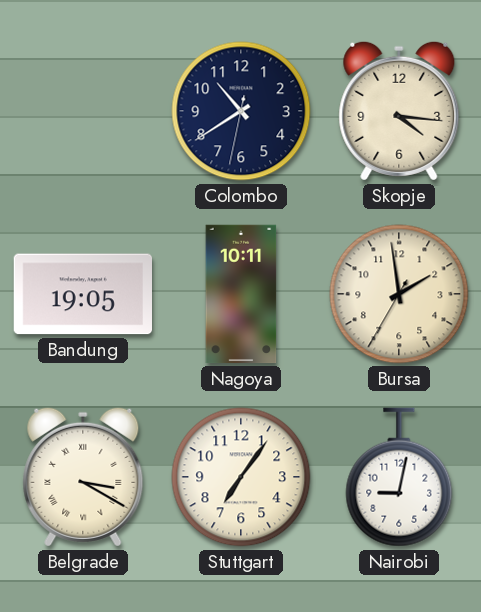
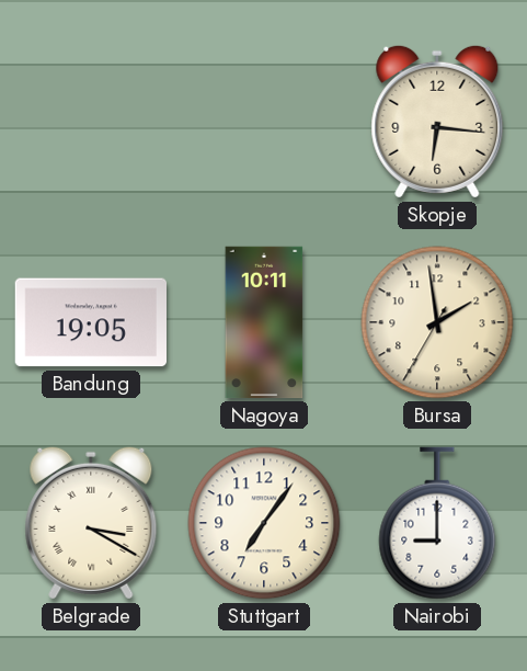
Colombo: 10:39 -> none
Skopje: 4:16 -> 6:16
Nairobi: 9:02 -> 9:00
